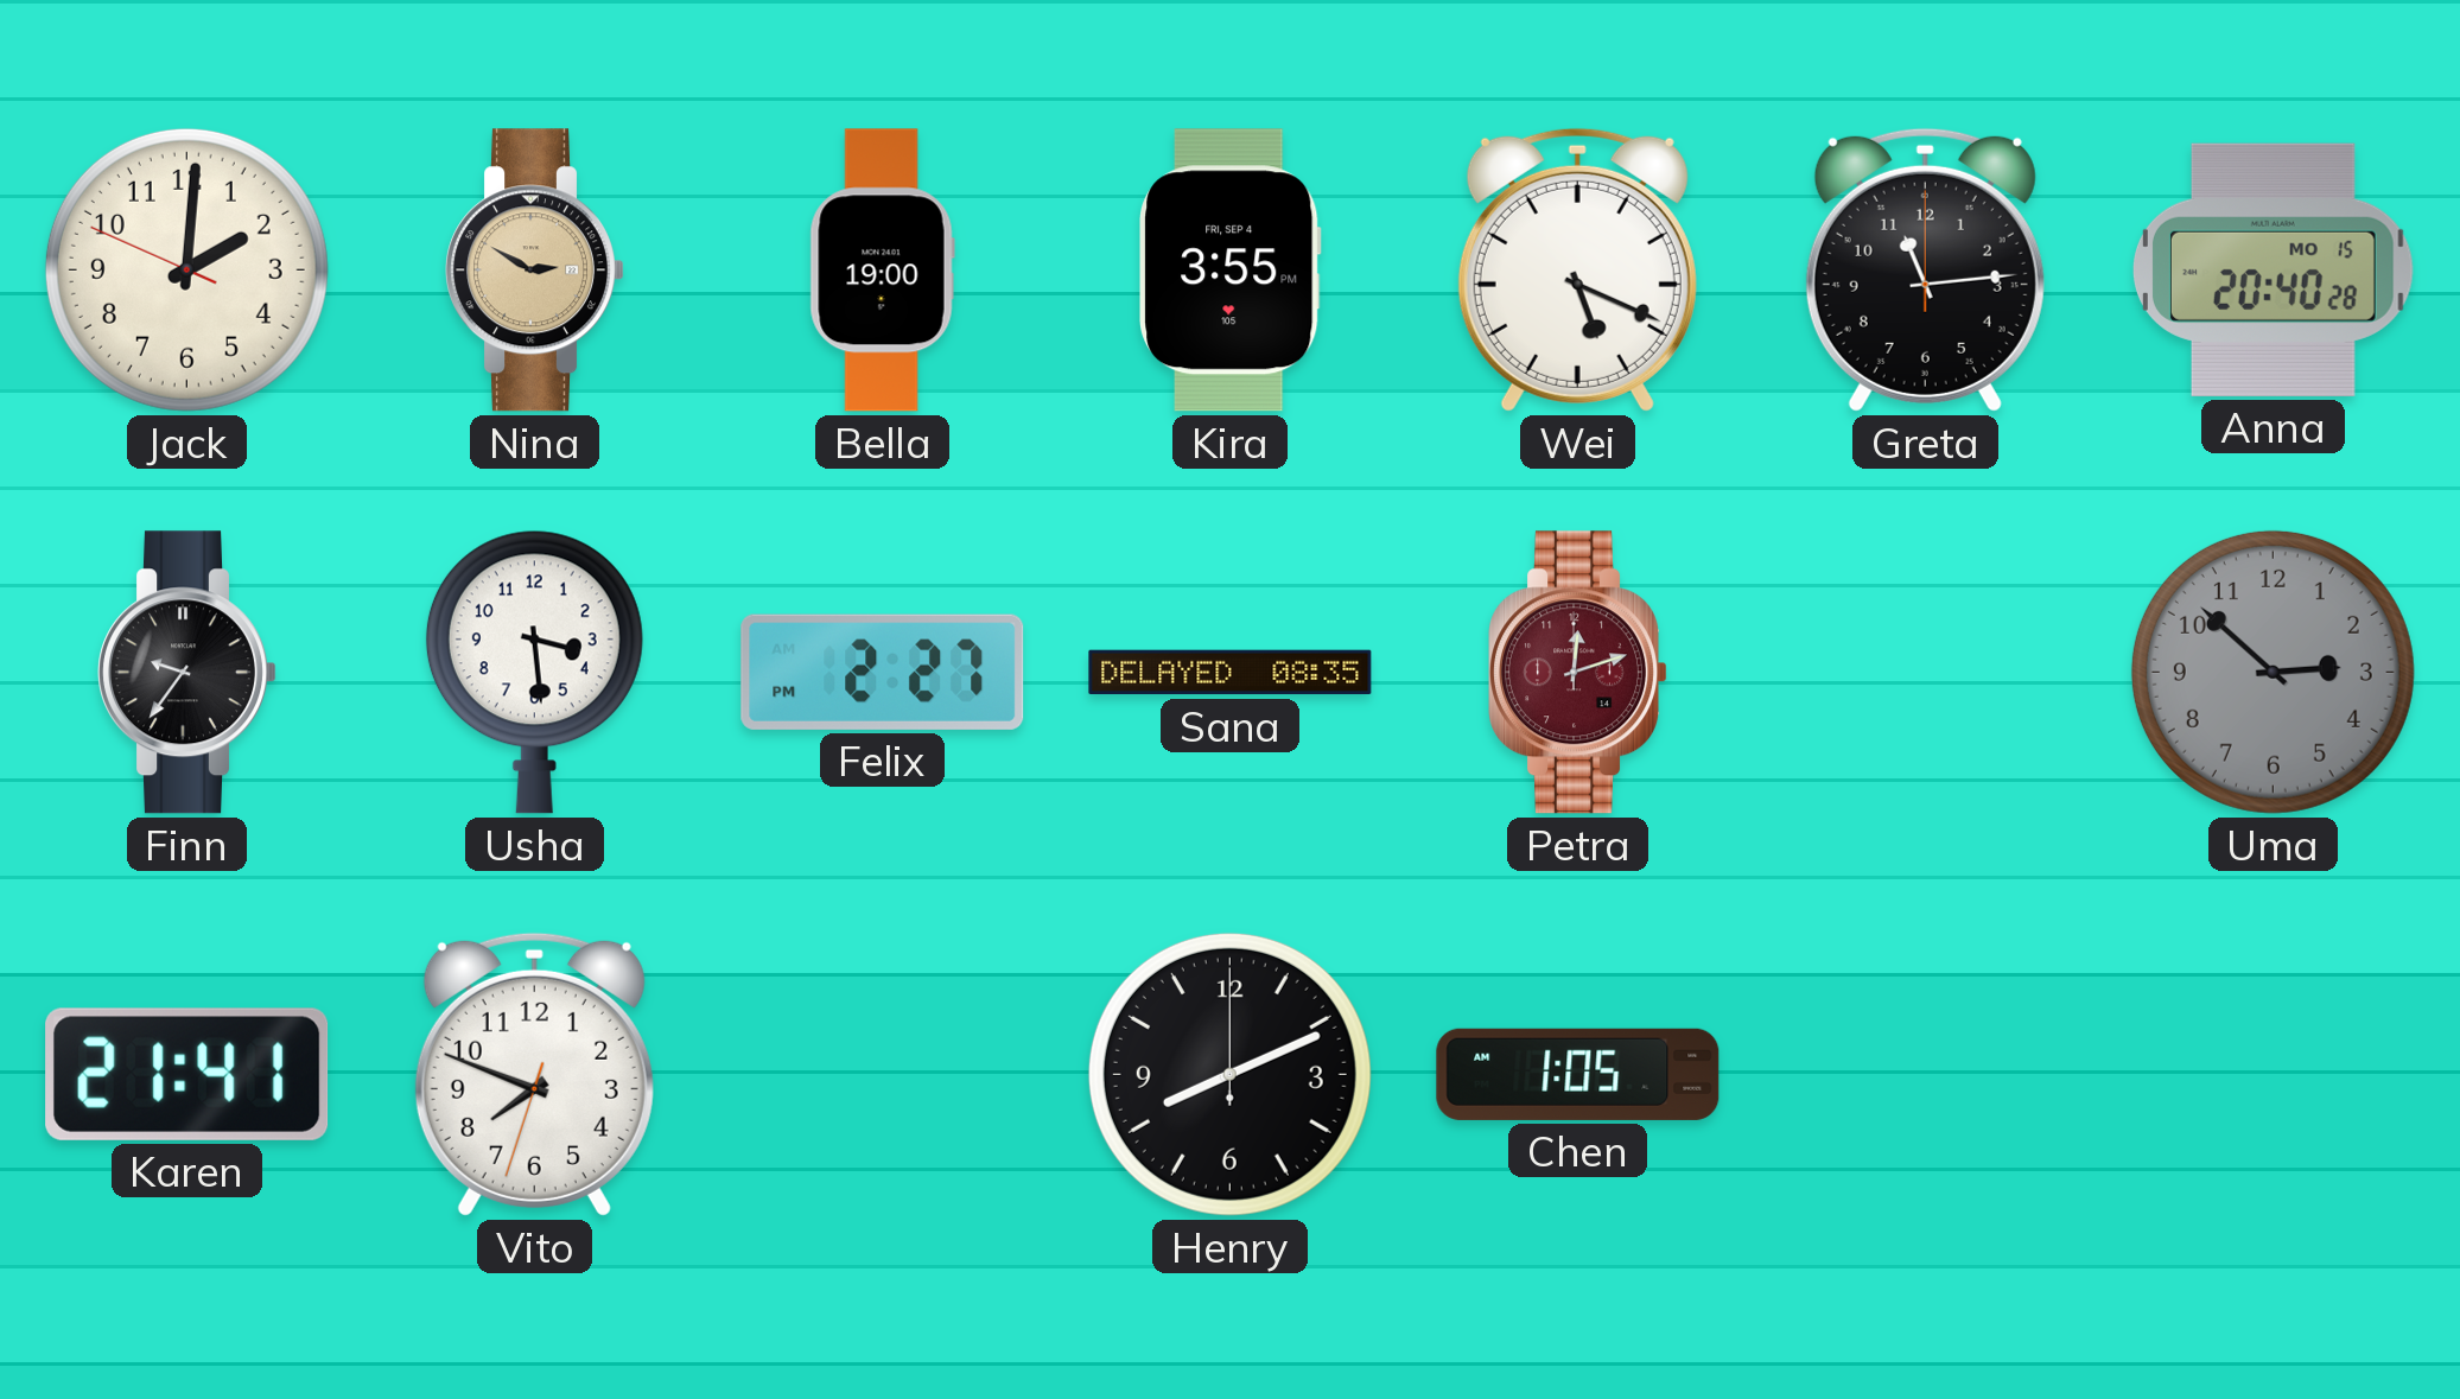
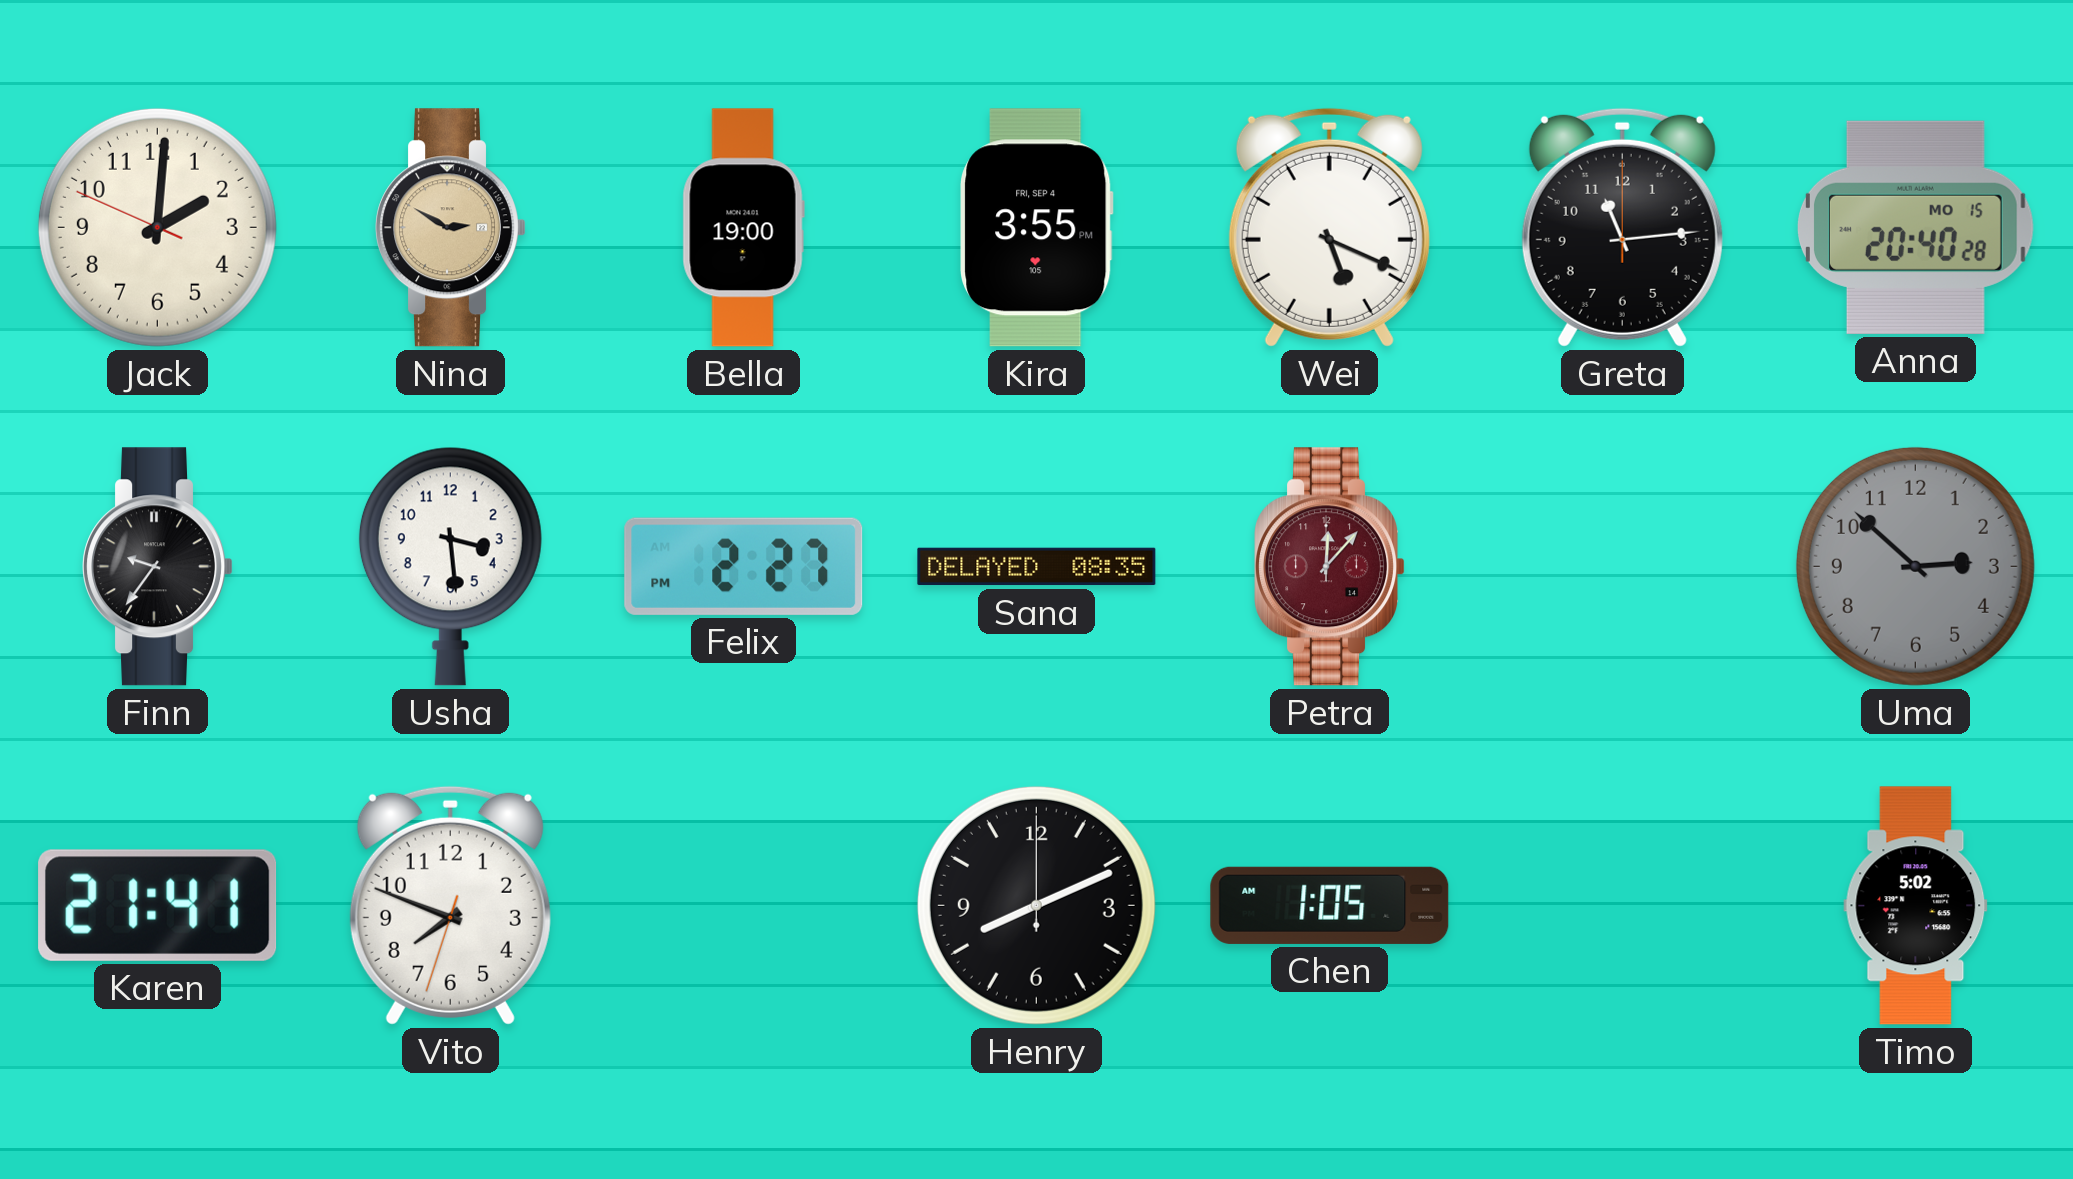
Petra: 12:12 -> 12:07
Timo: none -> 5:02
